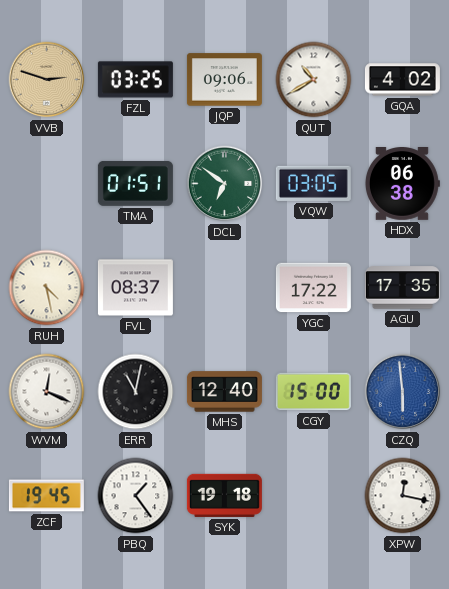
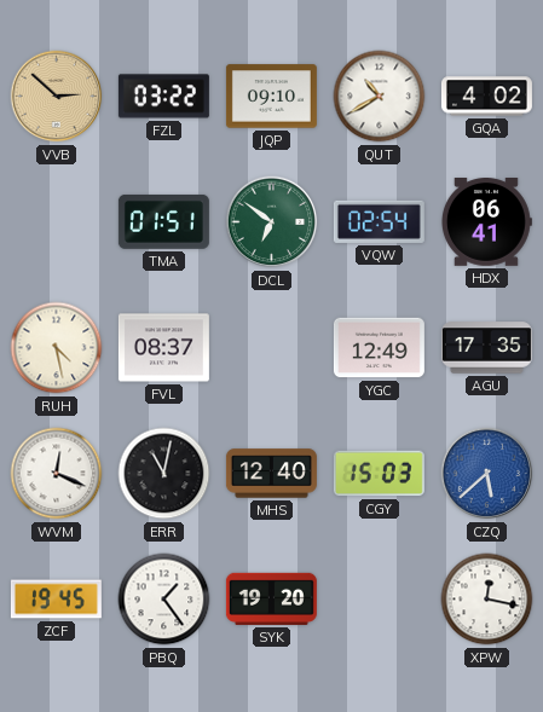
VVB: 2:48 -> 2:52
FZL: 03:25 -> 03:22
JQP: 09:06 -> 09:10
VQW: 03:05 -> 02:54
HDX: 06:38 -> 06:41
YGC: 17:22 -> 12:49
CGY: 15:00 -> 15:03
CZQ: 5:59 -> 5:38
SYK: 19:18 -> 19:20
